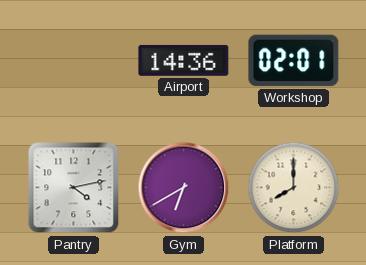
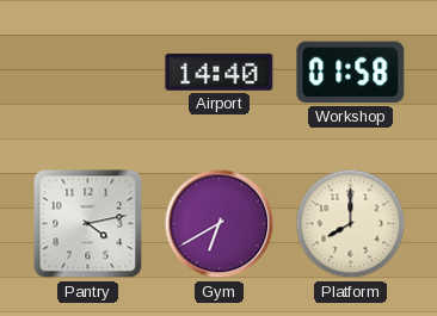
Airport: 14:36 -> 14:40
Workshop: 02:01 -> 01:58
